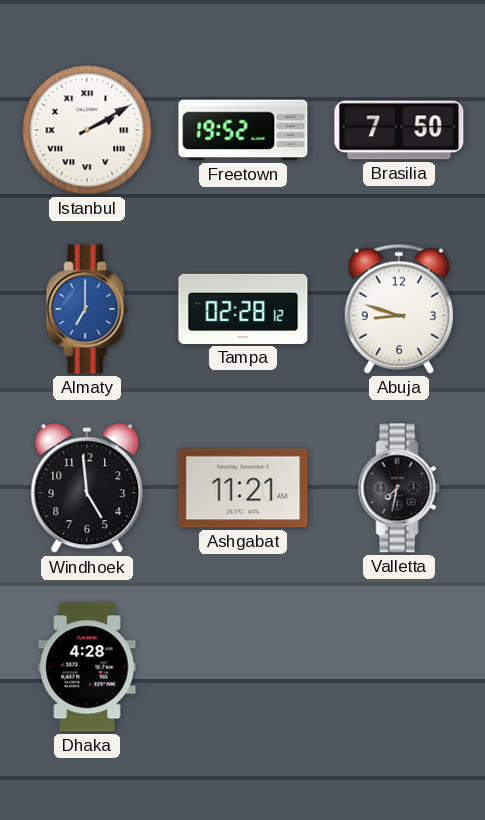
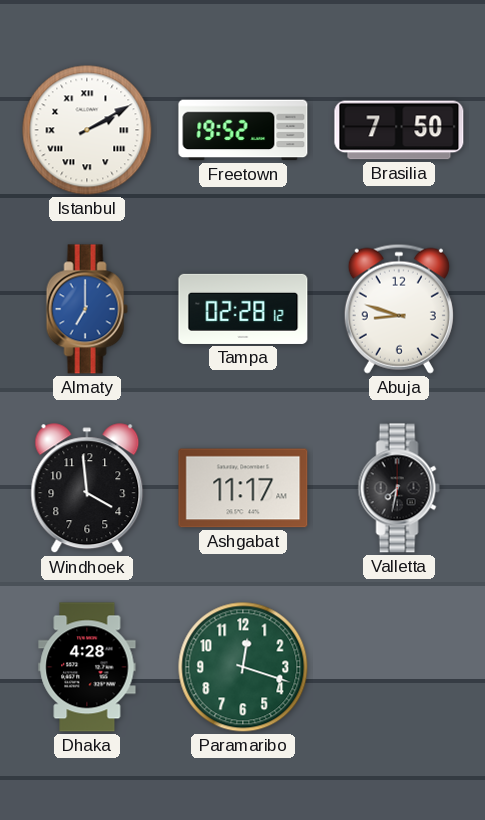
Windhoek: 4:59 -> 3:59
Ashgabat: 11:21 -> 11:17
Paramaribo: none -> 12:18
